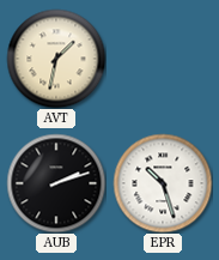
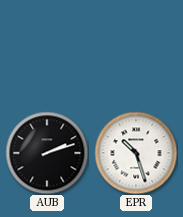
AVT: 1:32 -> none
